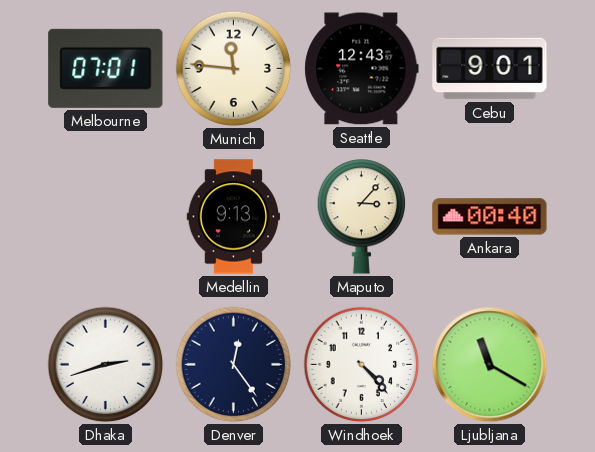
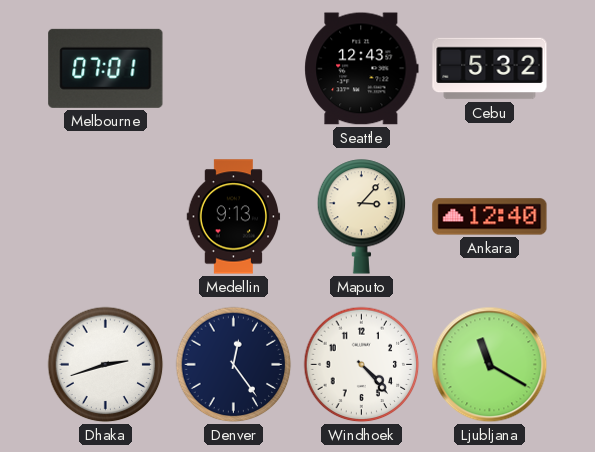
Munich: 11:46 -> none
Cebu: 9:01 -> 5:32
Ankara: 00:40 -> 12:40
